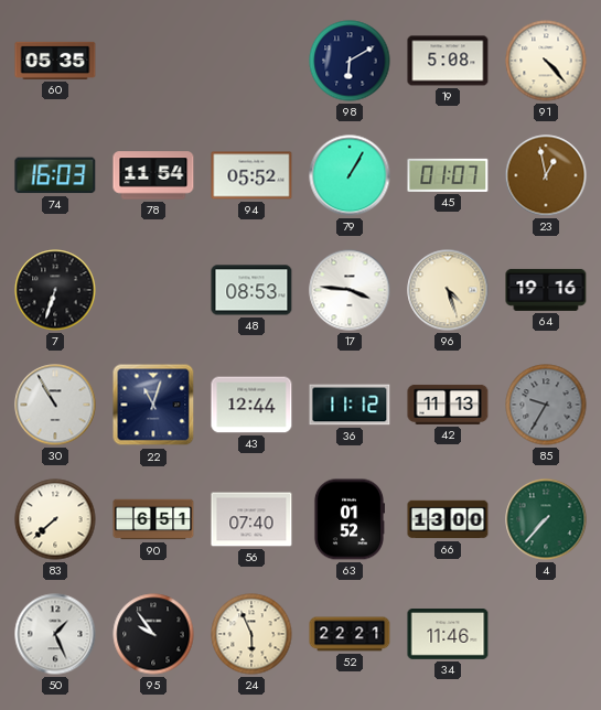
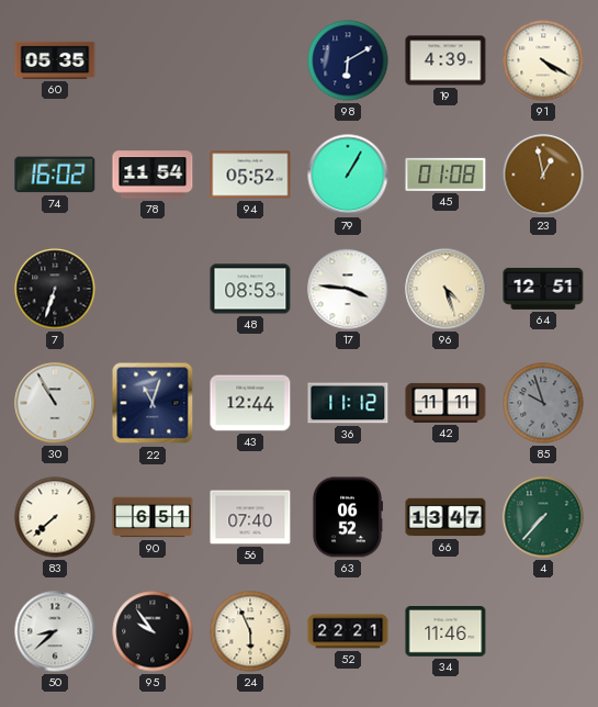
19: 5:08 -> 4:39
91: 4:23 -> 4:20
74: 16:03 -> 16:02
45: 01:07 -> 01:08
64: 19:16 -> 12:51
42: 11:13 -> 11:11
85: 9:35 -> 9:57
63: 01:52 -> 06:52
66: 13:00 -> 13:47
50: 1:26 -> 8:38
